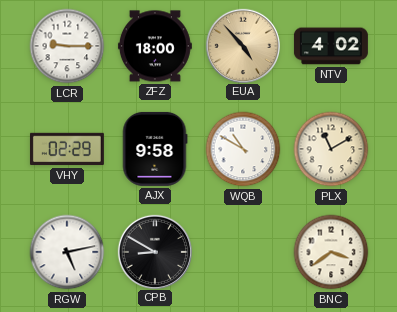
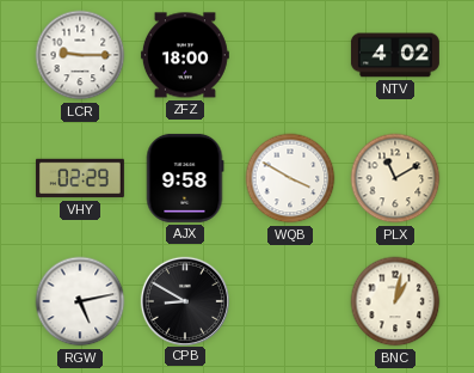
EUA: 4:53 -> none
WQB: 10:50 -> 3:50
BNC: 3:39 -> 1:02
